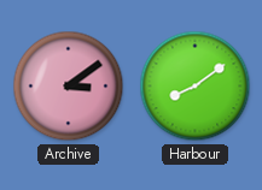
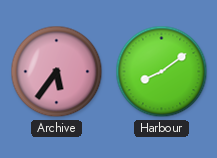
Archive: 3:09 -> 5:36
